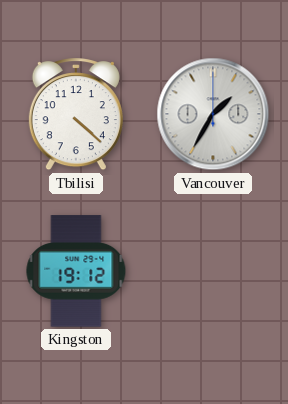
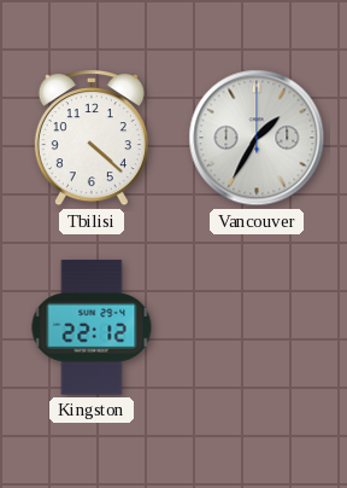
Kingston: 19:12 -> 22:12
